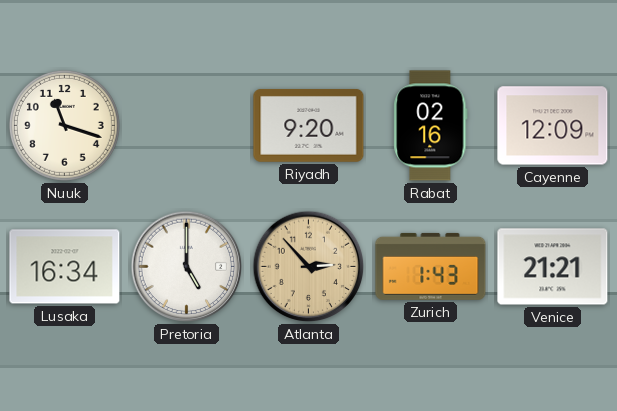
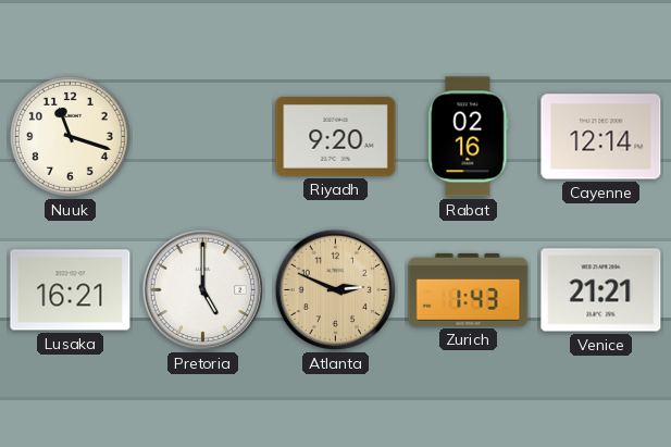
Cayenne: 12:09 -> 12:14
Lusaka: 16:34 -> 16:21
Atlanta: 2:53 -> 2:49
